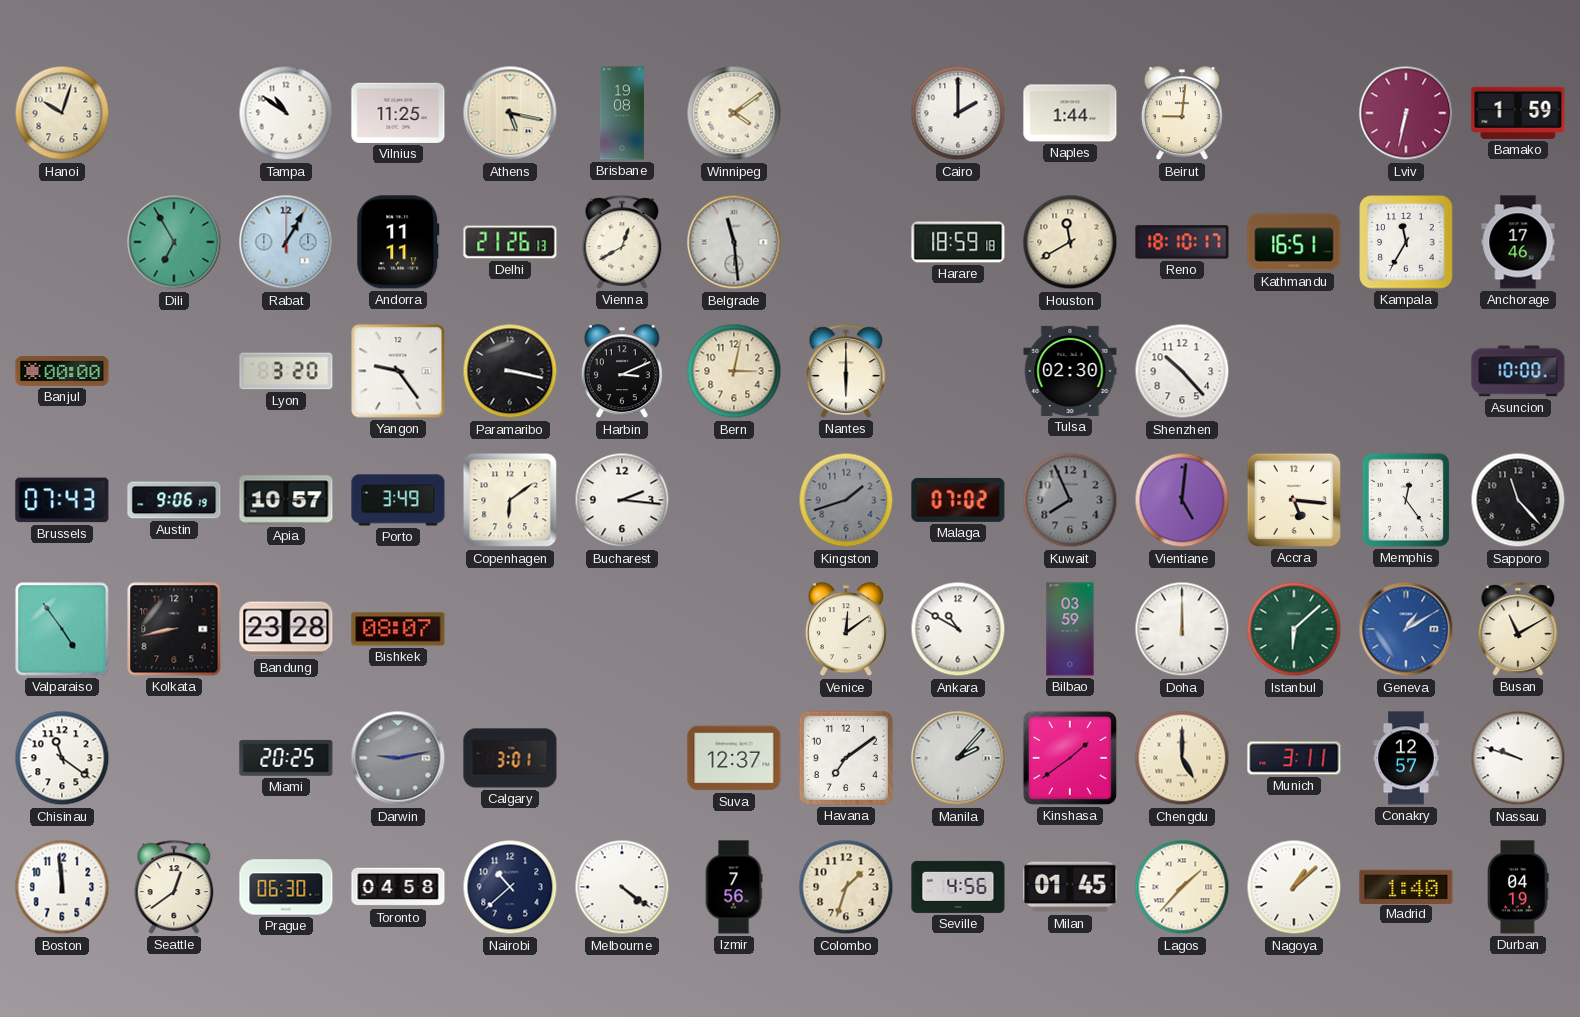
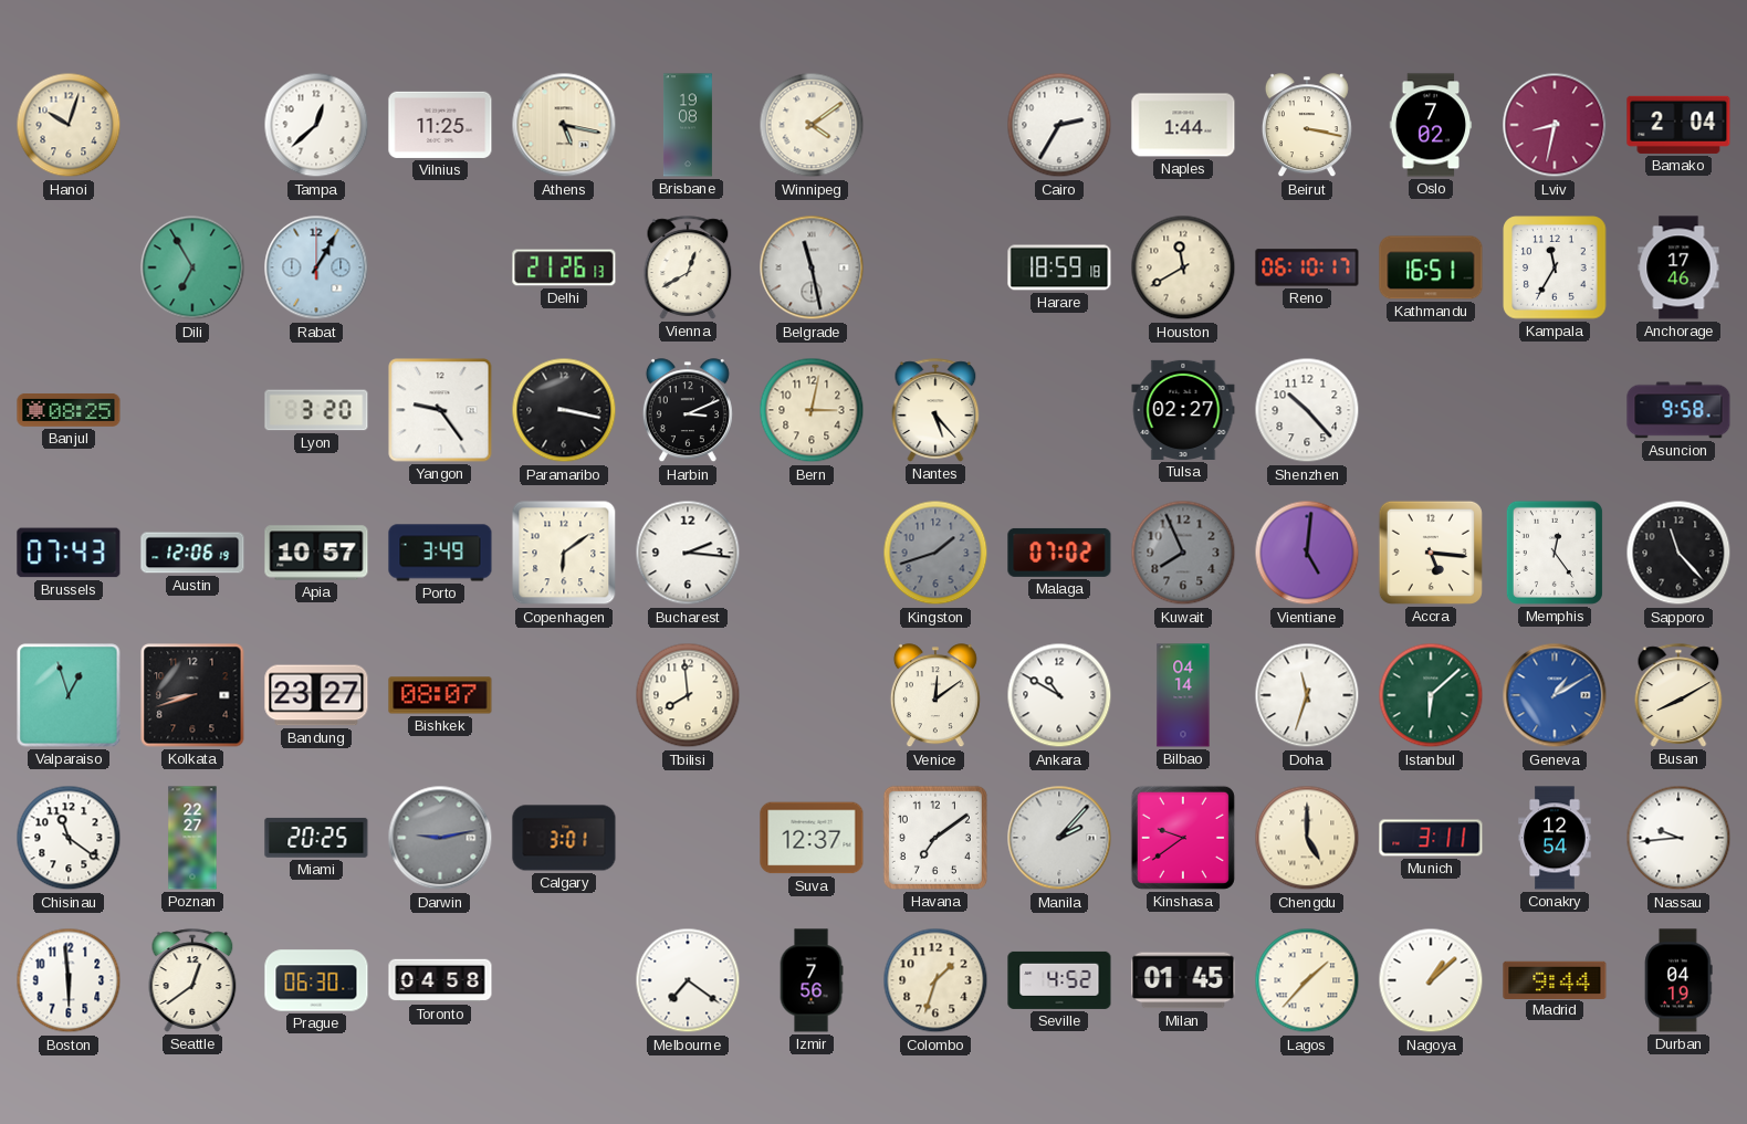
Tampa: 10:51 -> 12:38
Cairo: 2:00 -> 2:35
Beirut: 9:01 -> 3:17
Oslo: none -> 7:02
Lviv: 6:32 -> 8:32
Bamako: 1:59 -> 2:04
Andorra: 11:11 -> none
Belgrade: 11:29 -> 11:28
Reno: 18:10 -> 06:10
Banjul: 00:00 -> 08:25
Nantes: 6:00 -> 5:23
Tulsa: 02:30 -> 02:27
Asuncion: 10:00 -> 9:58
Austin: 9:06 -> 12:06
Valparaiso: 4:54 -> 12:57
Kolkata: 8:43 -> 8:42
Bandung: 23:28 -> 23:27
Tbilisi: none -> 7:59
Bilbao: 03:59 -> 04:14
Doha: 12:00 -> 11:33
Busan: 11:10 -> 8:10
Poznan: none -> 22:27
Kinshasa: 1:39 -> 9:39
Conakry: 12:57 -> 12:54
Nassau: 9:48 -> 9:44
Boston: 11:59 -> 5:59
Nairobi: 10:38 -> none
Melbourne: 4:21 -> 7:21
Seville: 4:56 -> 4:52
Madrid: 1:40 -> 9:44
